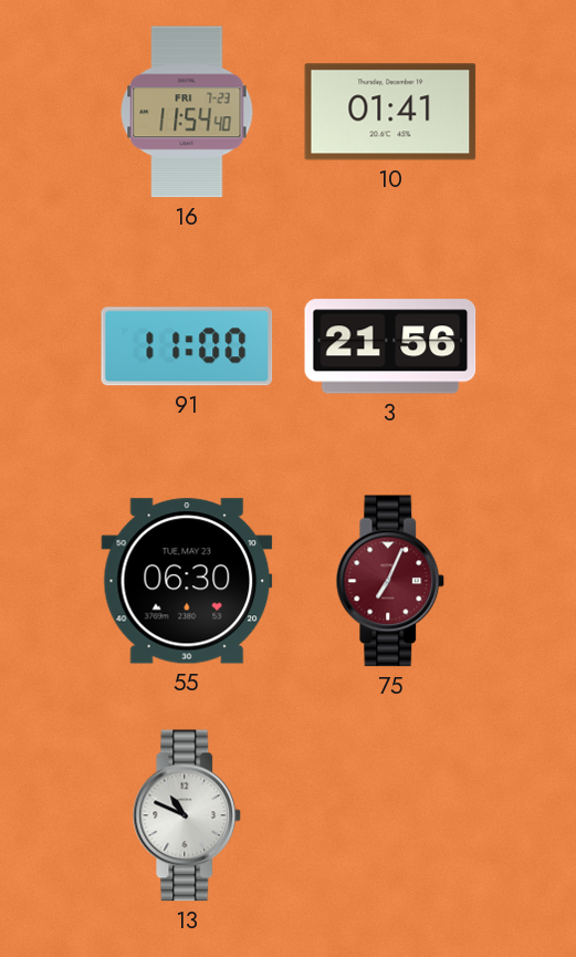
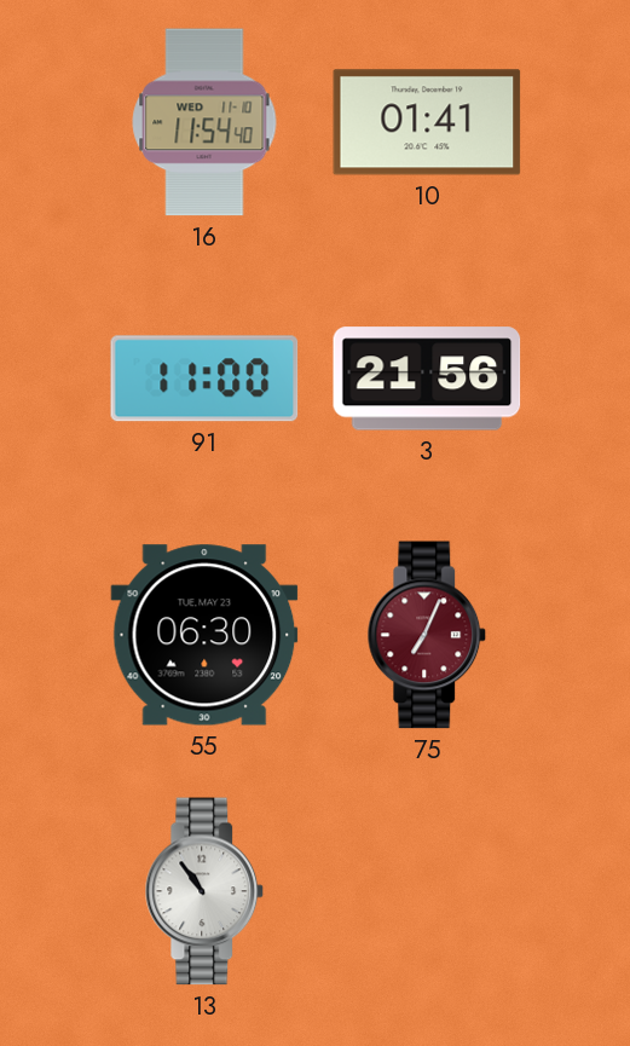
16 date: FRI 7-23 -> WED 11-10
13: 10:49 -> 10:54
